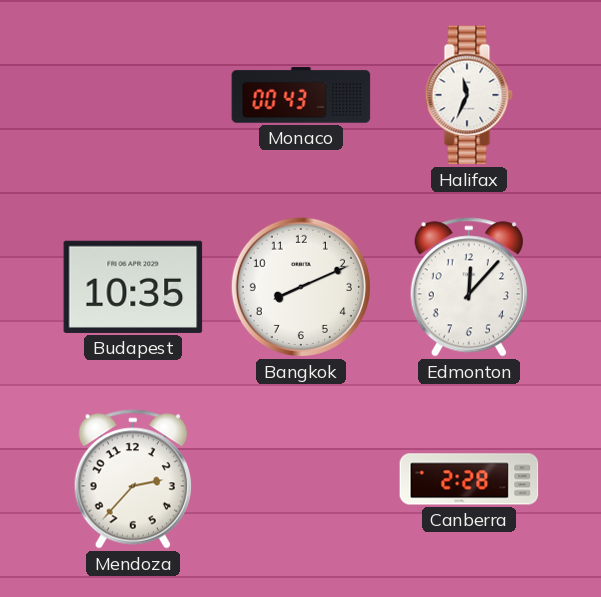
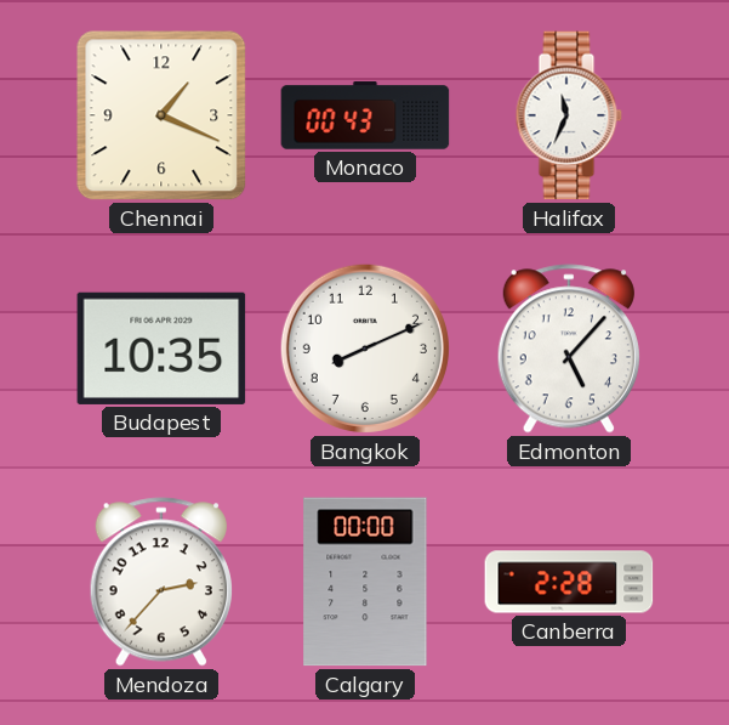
Chennai: none -> 1:19
Edmonton: 12:07 -> 5:07
Calgary: none -> 00:00
